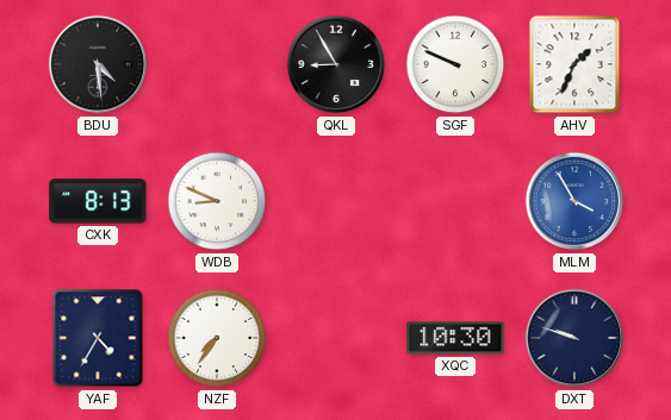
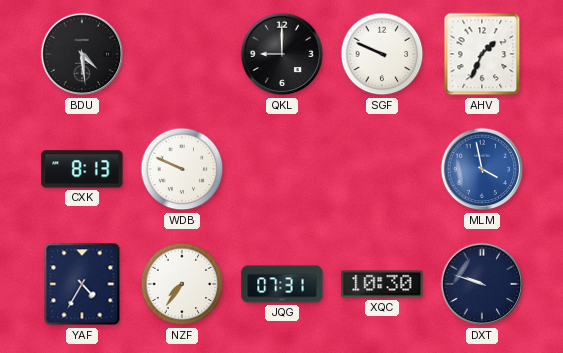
QKL: 8:55 -> 9:00
WDB: 8:49 -> 9:49
MLM: 3:55 -> 3:58
JQG: none -> 07:31
